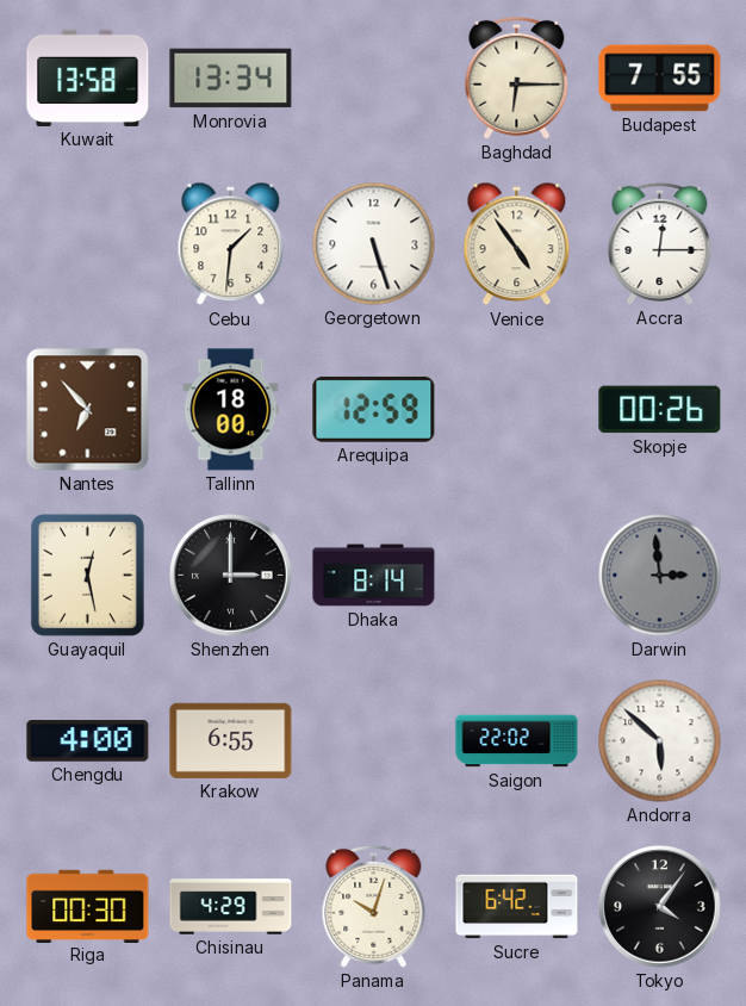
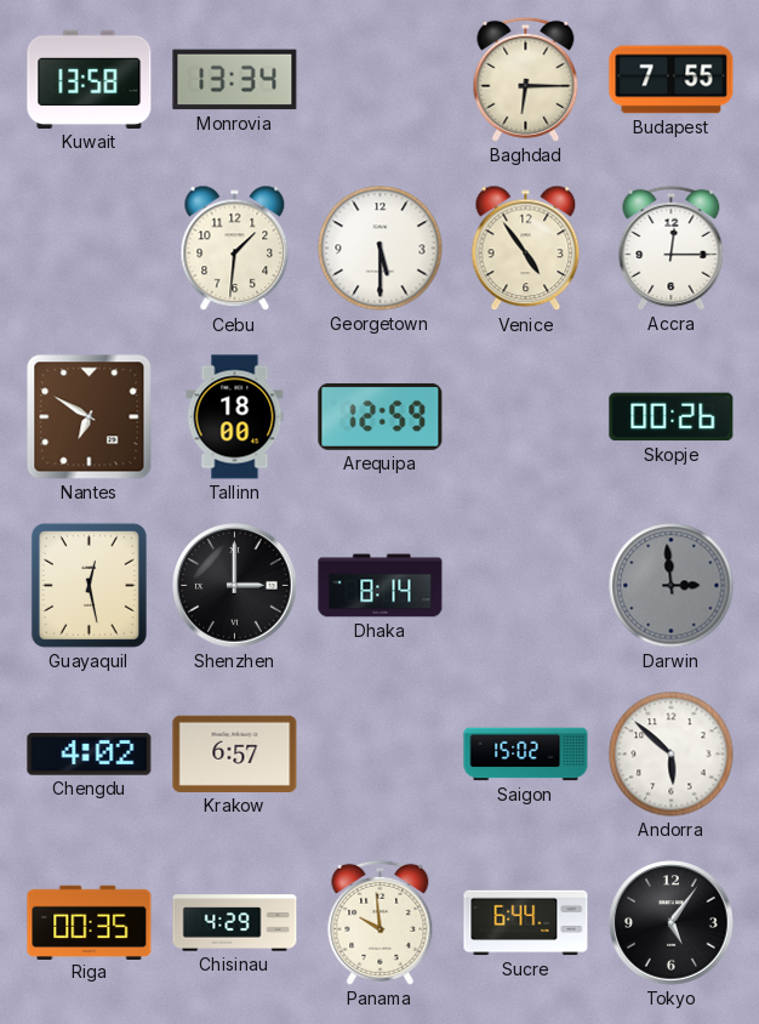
Georgetown: 5:27 -> 5:30
Nantes: 6:53 -> 6:50
Chengdu: 4:00 -> 4:02
Krakow: 6:55 -> 6:57
Saigon: 22:02 -> 15:02
Riga: 00:30 -> 00:35
Panama: 10:03 -> 9:59
Sucre: 6:42 -> 6:44
Tokyo: 4:06 -> 5:06
